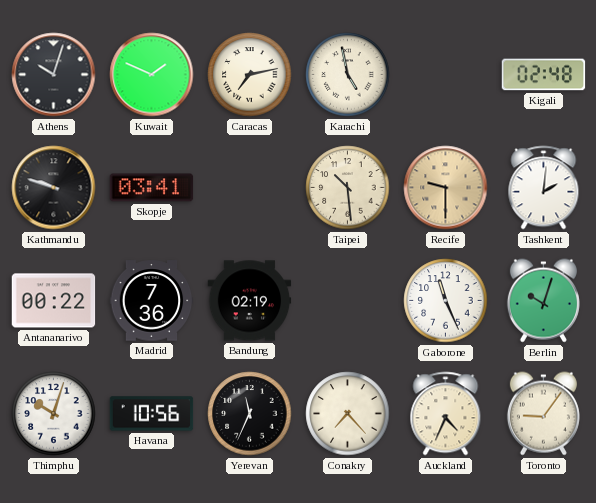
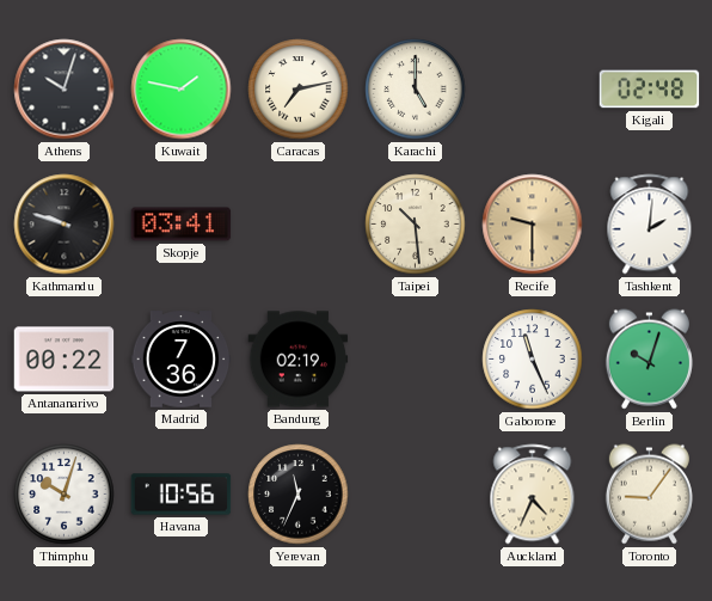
Kuwait: 1:49 -> 1:47
Karachi: 4:58 -> 5:00
Conakry: 7:23 -> none
